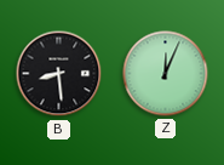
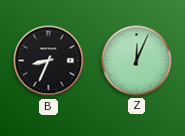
B: 8:29 -> 8:34
